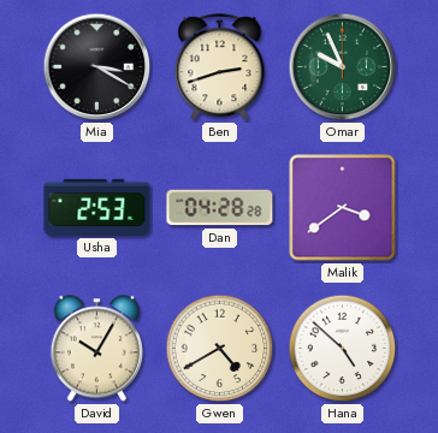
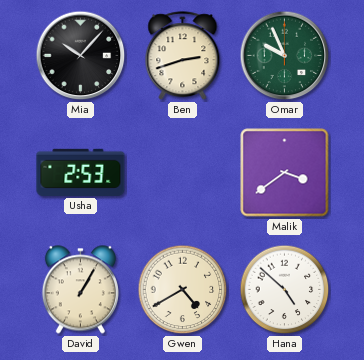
Mia: 3:20 -> 10:07
Dan: 04:28 -> none
David: 10:05 -> 1:05
